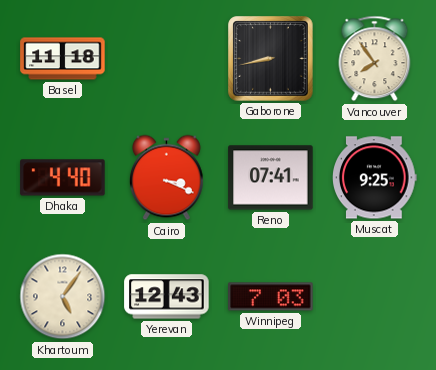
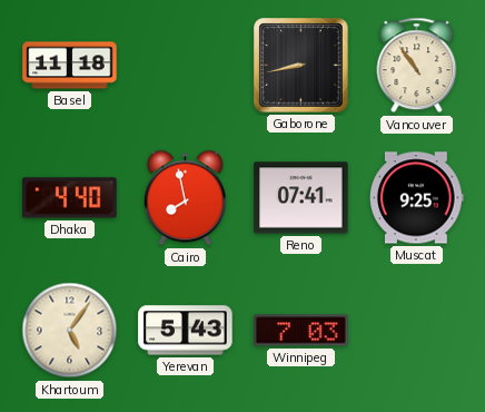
Vancouver: 7:54 -> 10:54
Cairo: 3:19 -> 7:58
Yerevan: 12:43 -> 5:43
